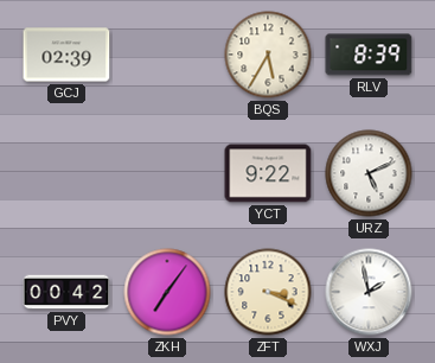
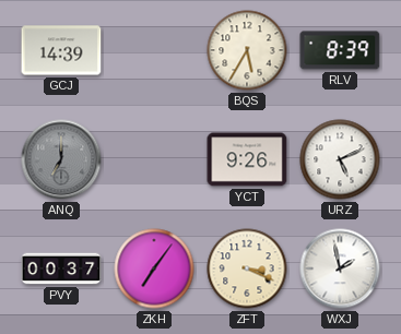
GCJ: 02:39 -> 14:39
ANQ: none -> 7:00
YCT: 9:22 -> 9:26
PVY: 00:42 -> 00:37
